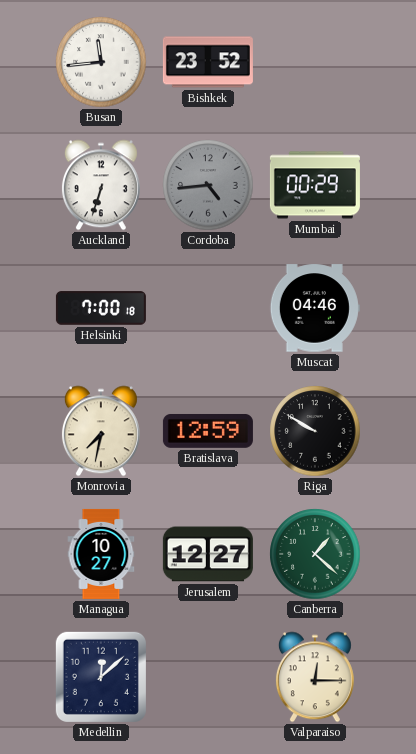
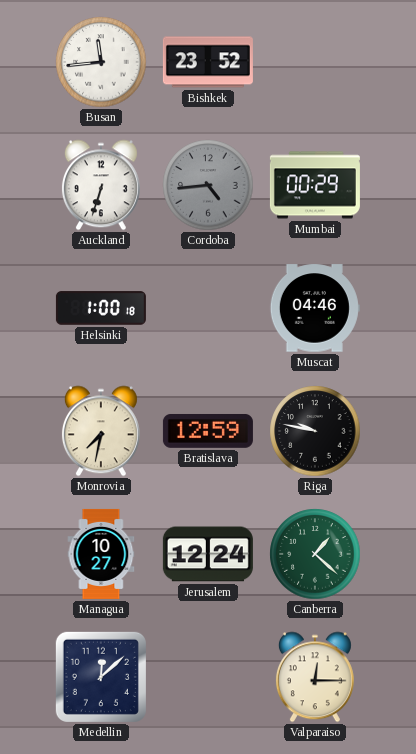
Helsinki: 7:00 -> 1:00
Riga: 9:50 -> 9:47
Jerusalem: 12:27 -> 12:24
